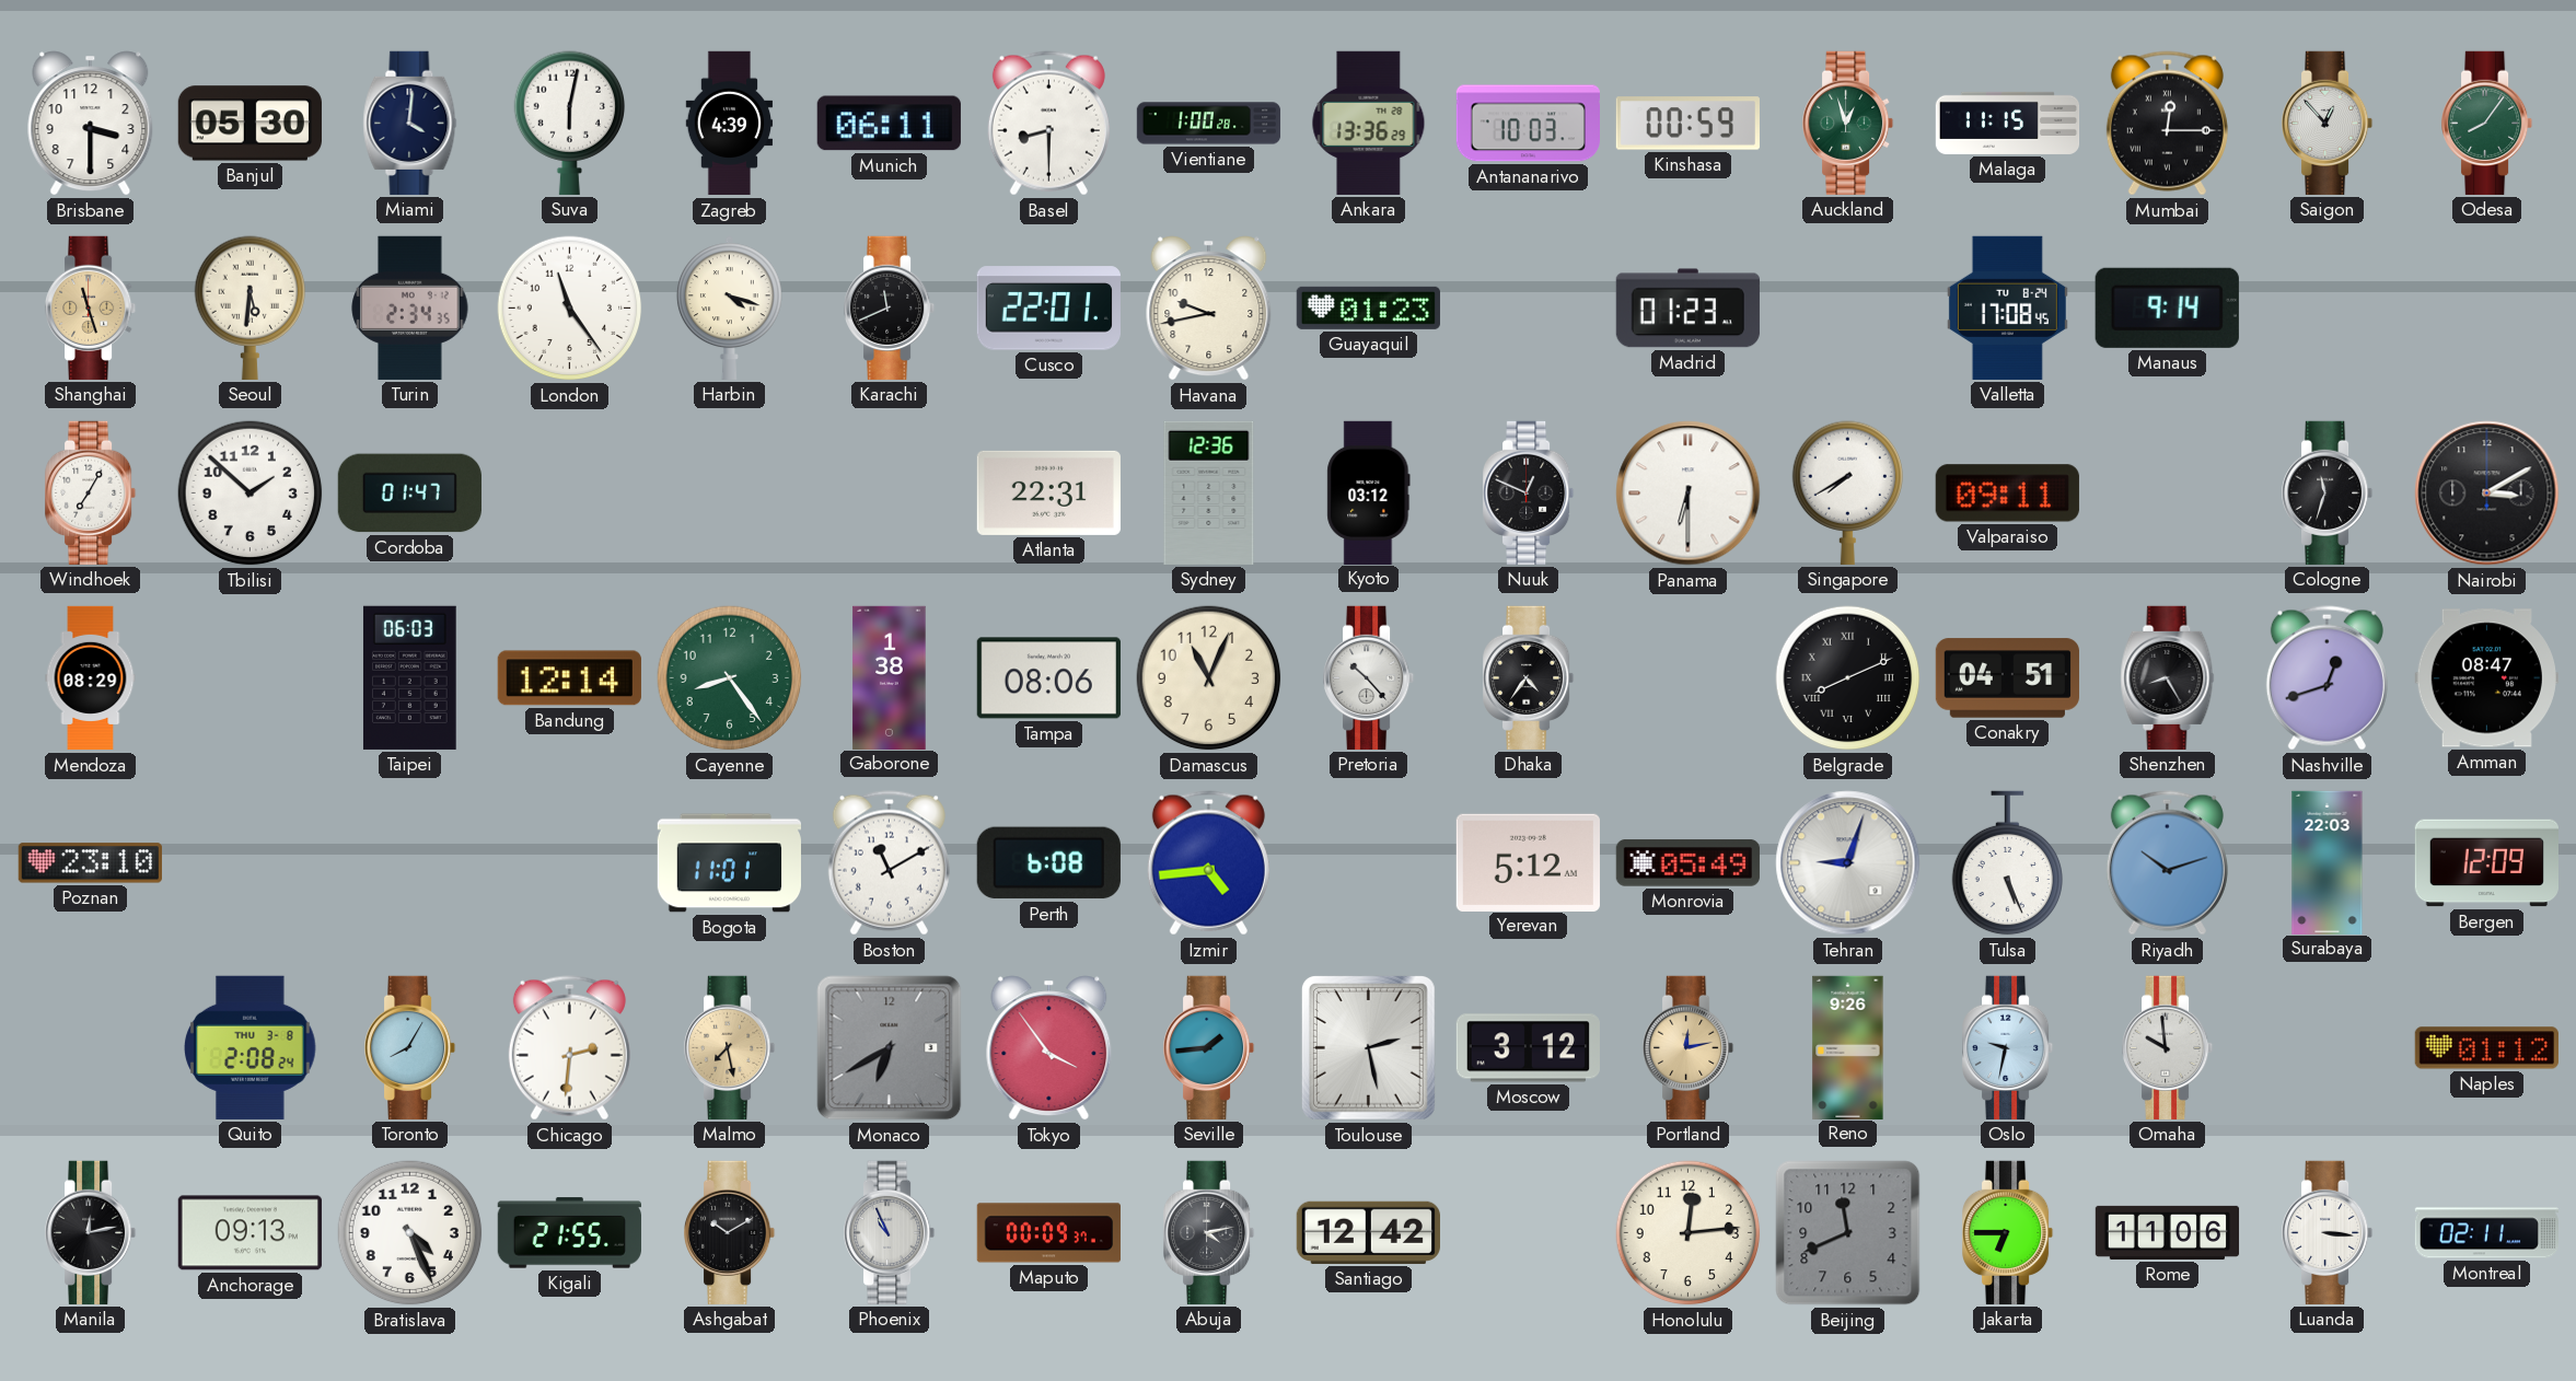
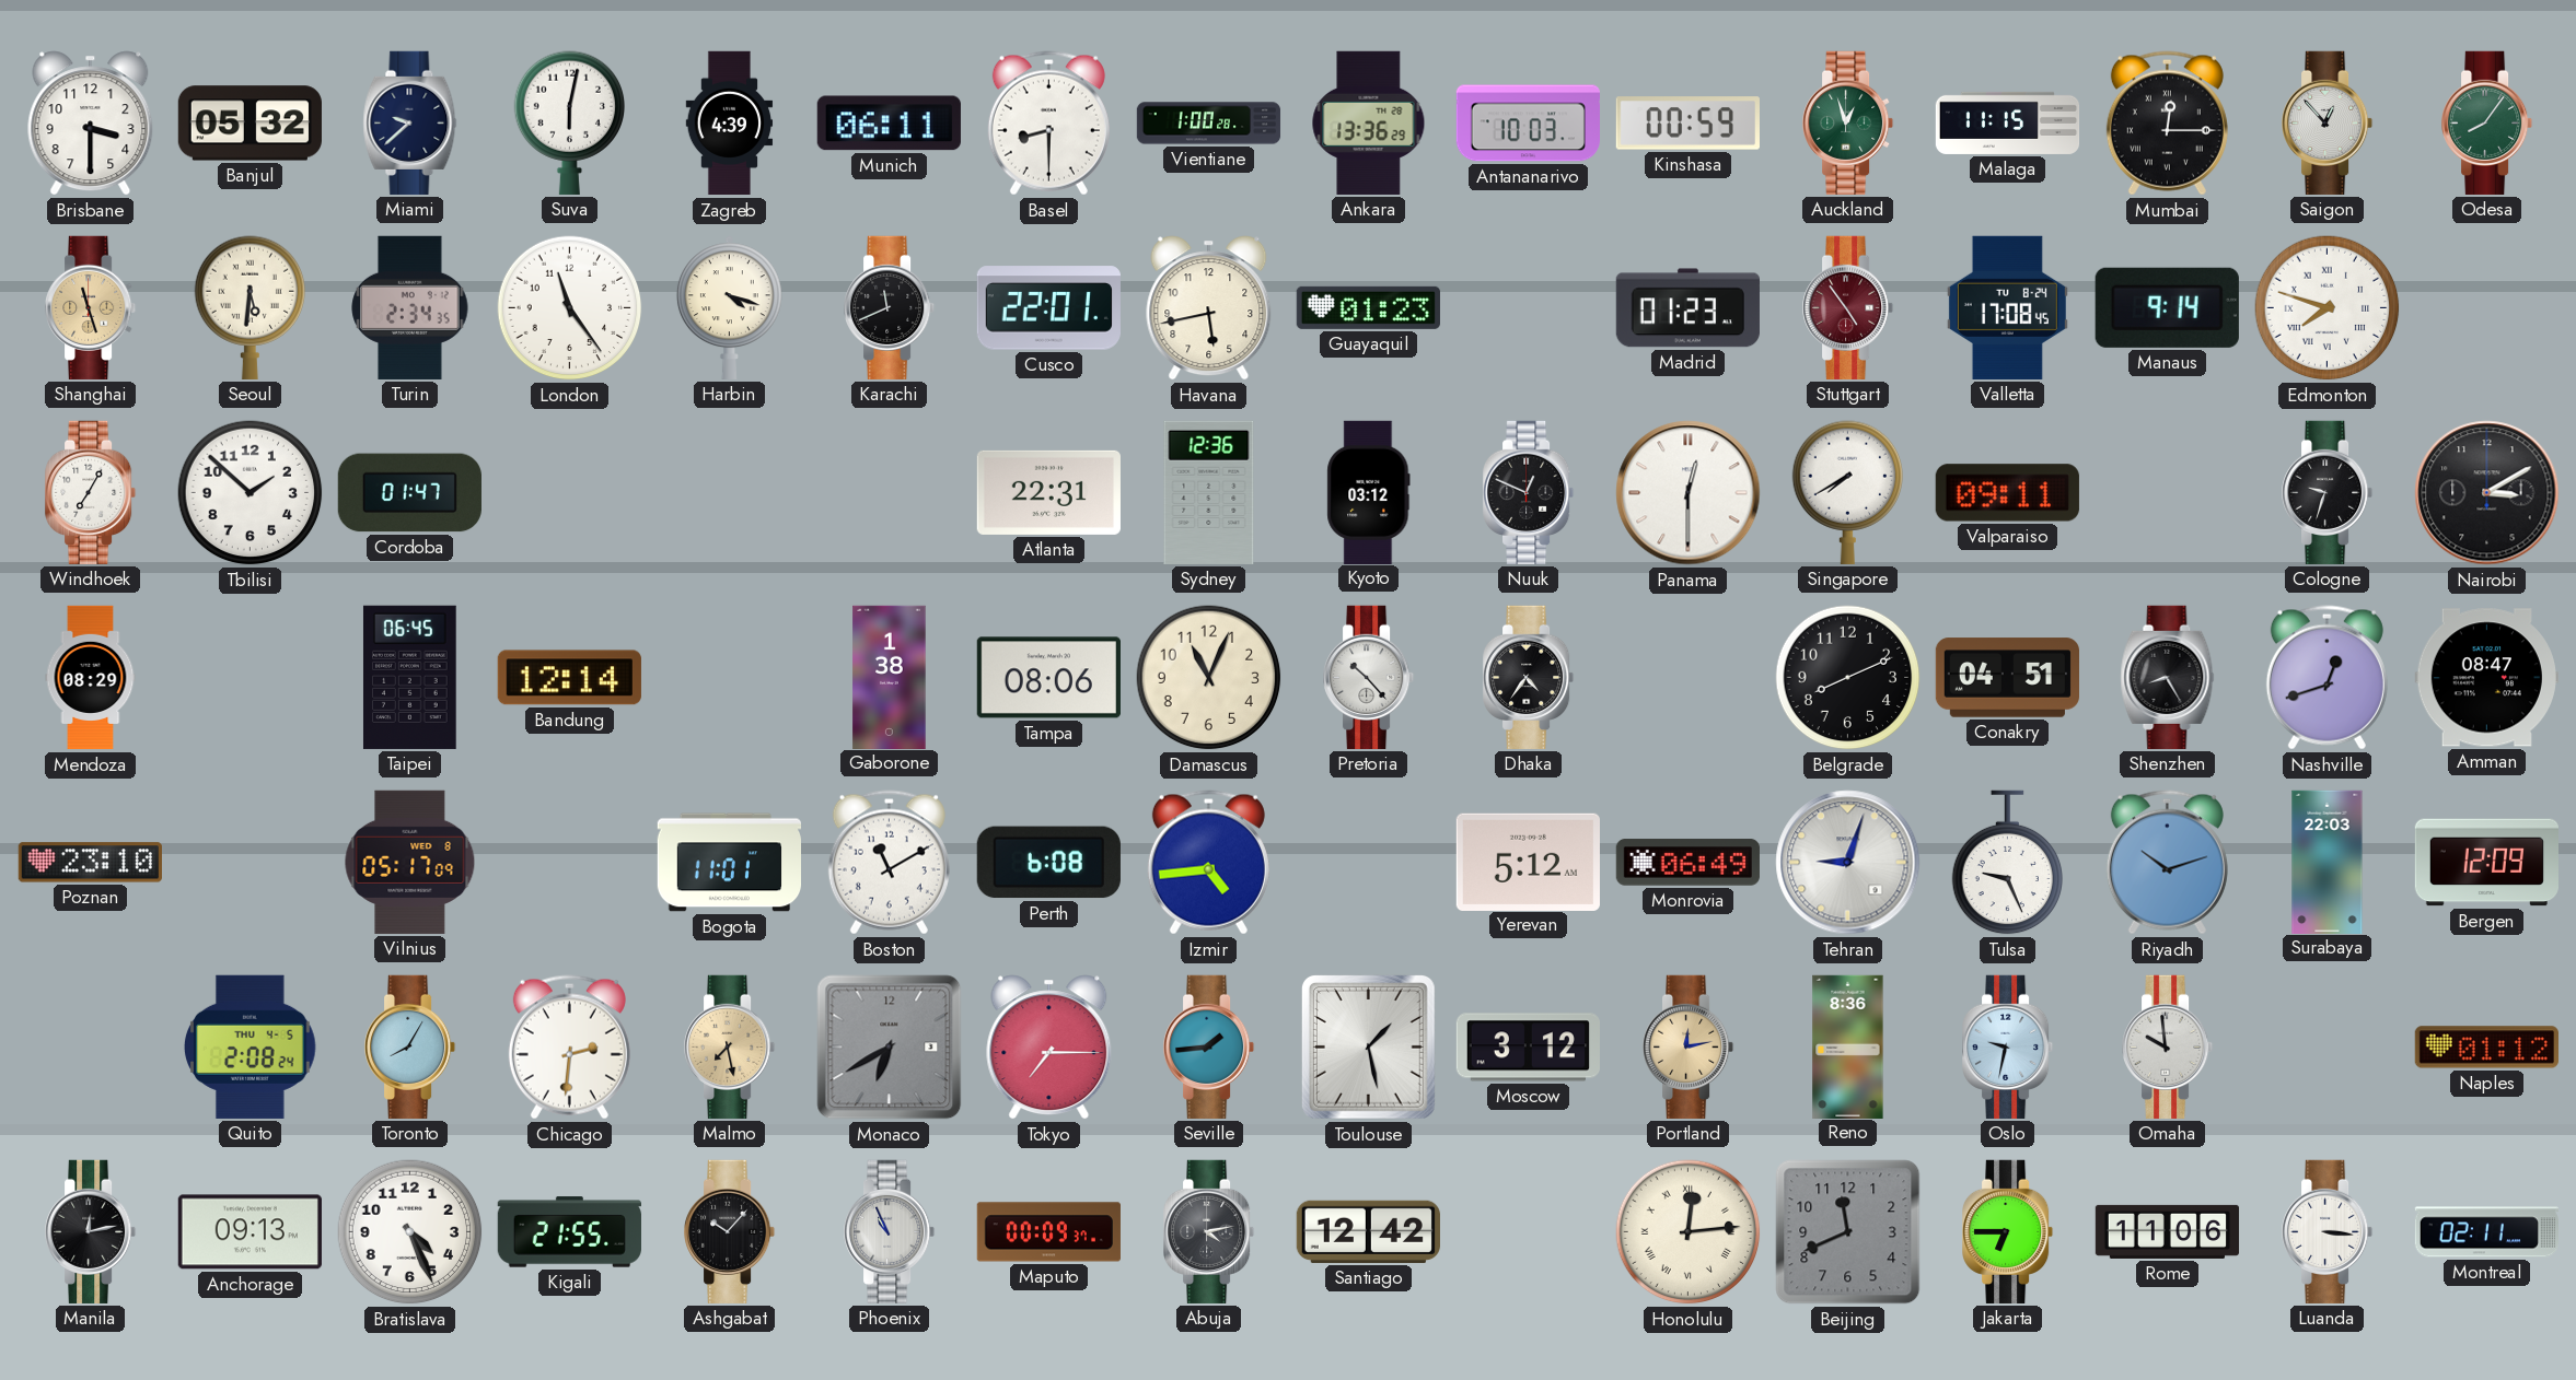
Banjul: 05:30 -> 05:32
Miami: 4:01 -> 9:38
Havana: 9:43 -> 5:43
Stuttgart: none -> 4:54
Edmonton: none -> 7:48
Panama: 6:30 -> 12:30
Cologne: 11:33 -> 9:33
Taipei: 06:03 -> 06:45
Cayenne: 8:24 -> none
Belgrade numerals: Roman -> Arabic
Vilnius: none -> 05:17
Monrovia: 05:49 -> 06:49
Tulsa: 5:26 -> 9:26
Quito date: THU 3-8 -> THU 4-5
Tokyo: 3:54 -> 7:15
Toulouse: 2:28 -> 1:28
Reno: 9:26 -> 8:36
Ashgabat: 10:10 -> 10:07
Honolulu numerals: Arabic -> Roman
